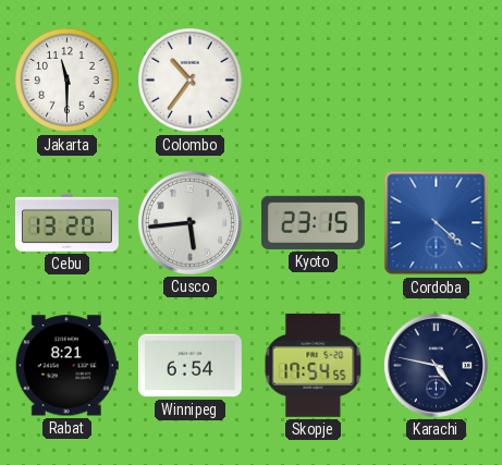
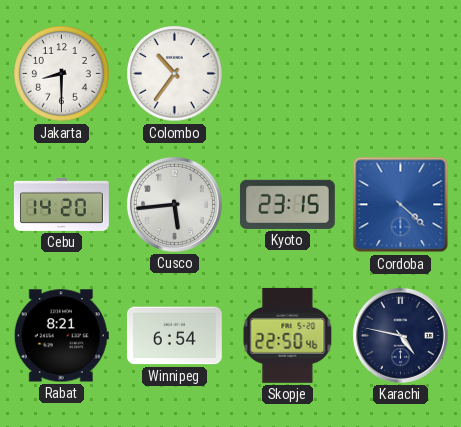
Jakarta: 11:30 -> 8:30
Cebu: 13:20 -> 14:20
Skopje: 17:54 -> 22:50
